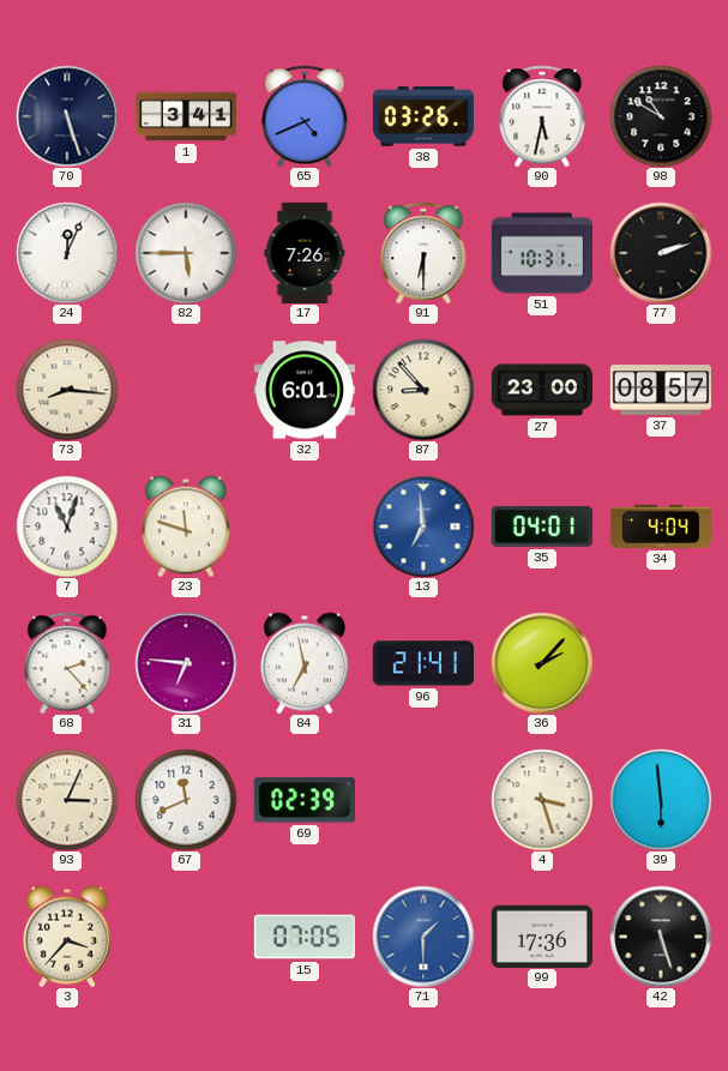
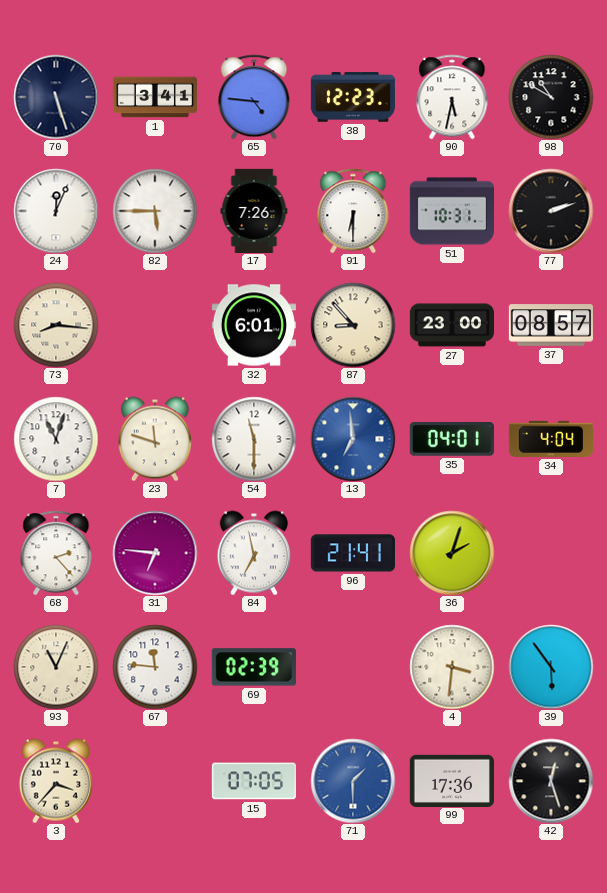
65: 4:41 -> 4:46
38: 03:26 -> 12:23
54: none -> 11:30
36: 2:07 -> 2:03
93: 3:04 -> 11:04
67: 11:41 -> 11:46
4: 3:27 -> 3:31
39: 5:59 -> 5:54
42: 5:27 -> 12:27
